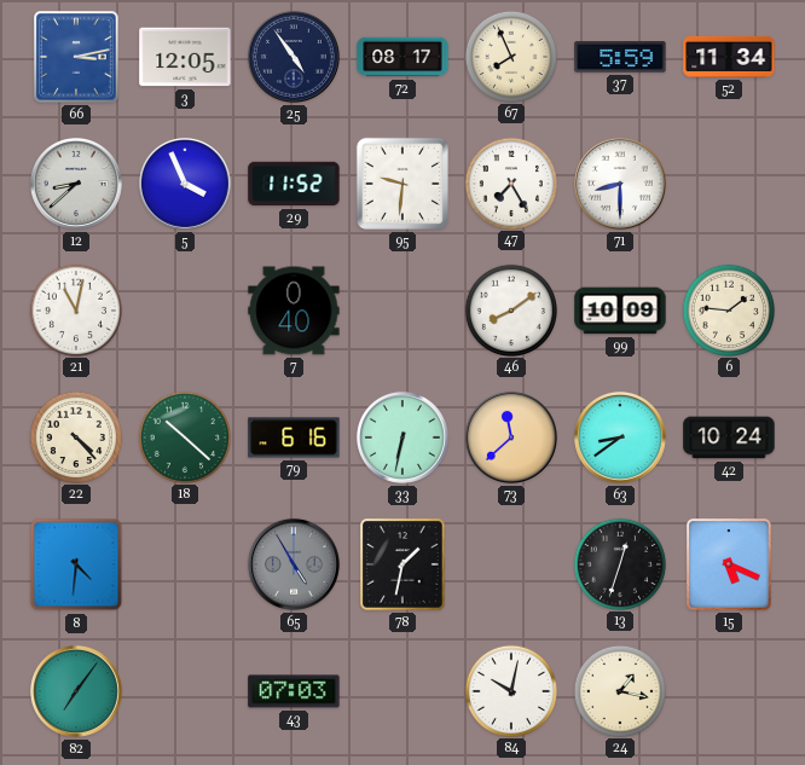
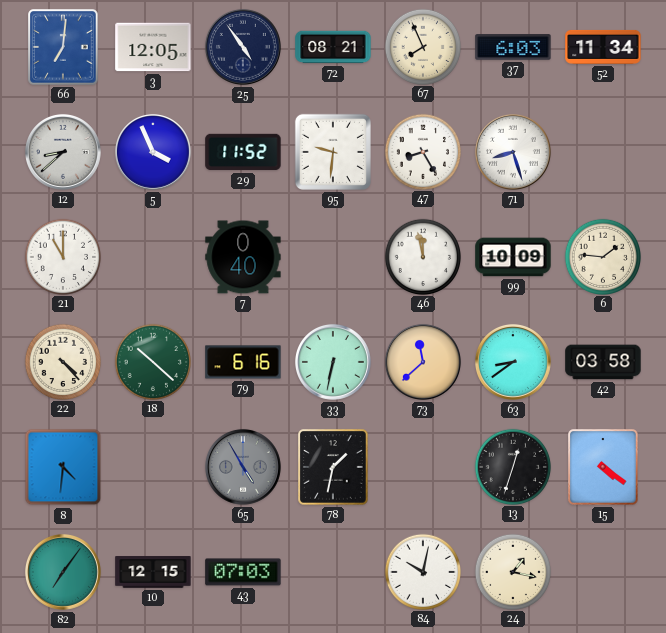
66: 3:13 -> 7:01
72: 08:17 -> 08:21
37: 5:59 -> 6:03
47: 7:25 -> 8:25
71: 8:30 -> 8:27
21: 11:02 -> 11:00
46: 8:09 -> 11:58
42: 10:24 -> 03:58
15: 5:19 -> 4:21
10: none -> 12:15
